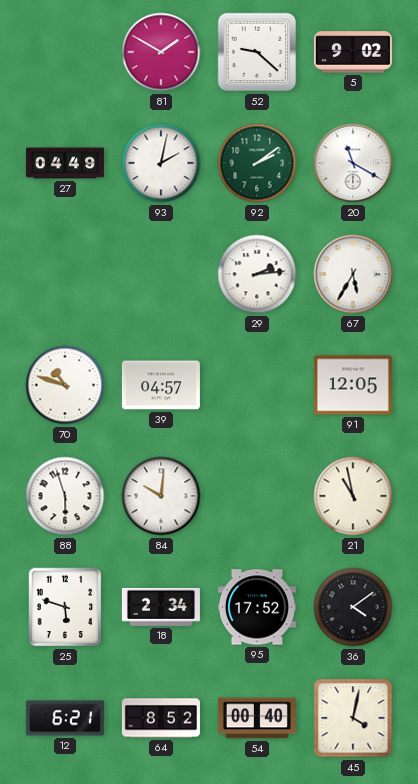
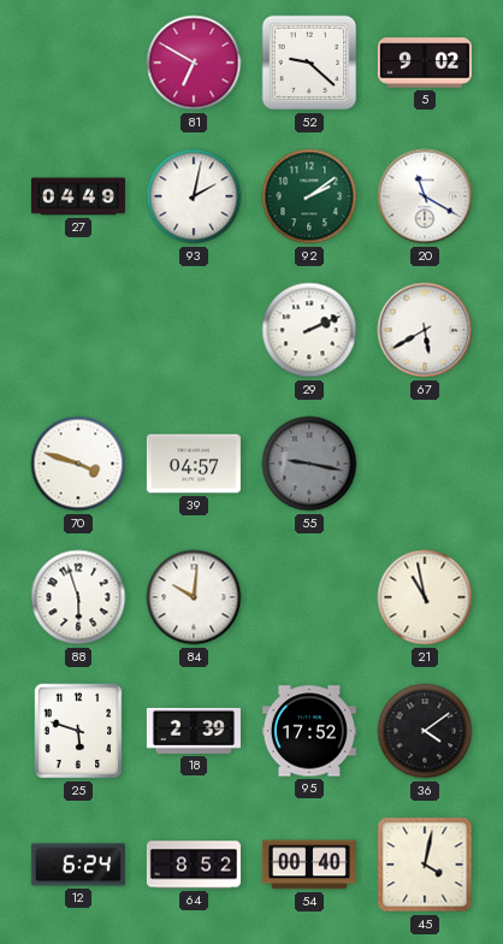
81: 1:50 -> 6:50
29: 2:14 -> 2:11
67: 5:35 -> 5:40
70: 10:48 -> 3:48
55: none -> 9:17
91: 12:05 -> none
18: 2:34 -> 2:39
12: 6:21 -> 6:24
